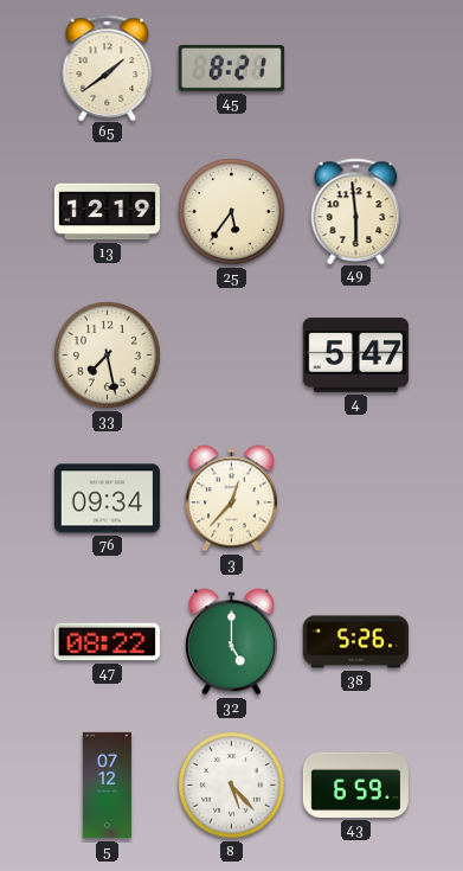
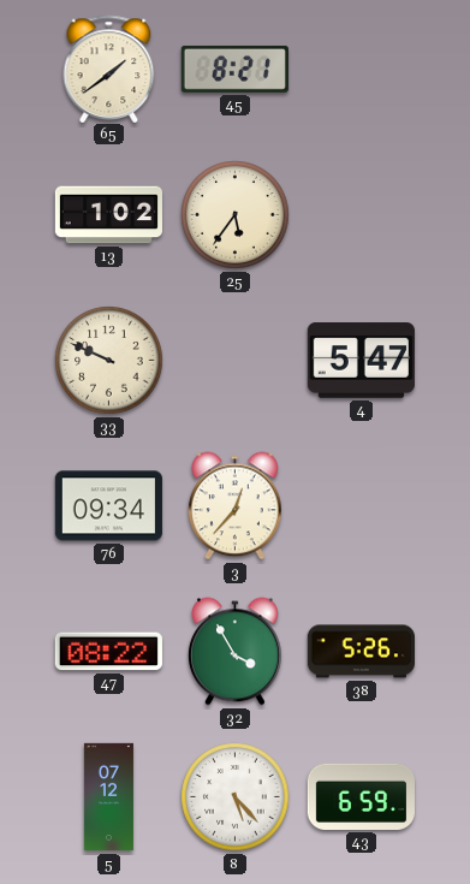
13: 12:19 -> 1:02
49: 5:59 -> none
33: 7:28 -> 9:49
32: 5:00 -> 3:55
